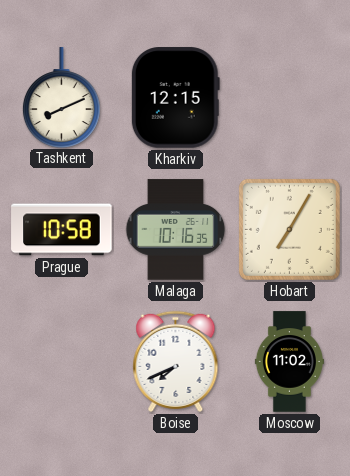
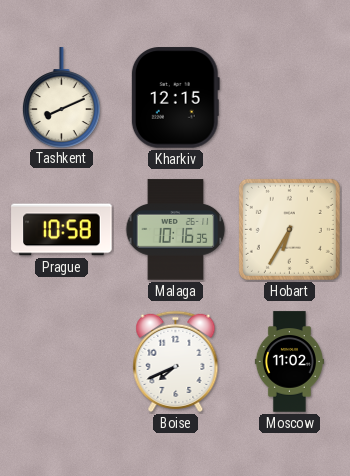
Hobart: 7:05 -> 6:35
